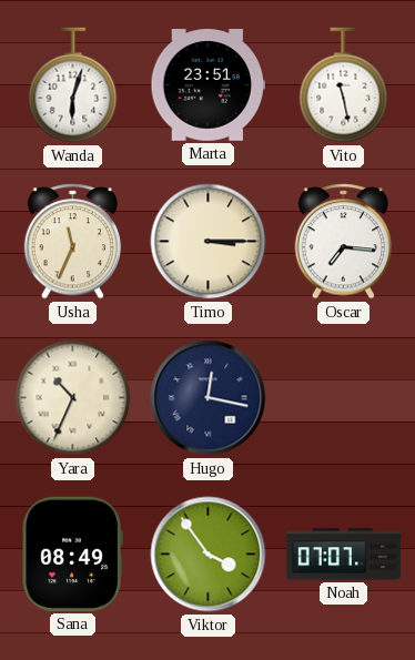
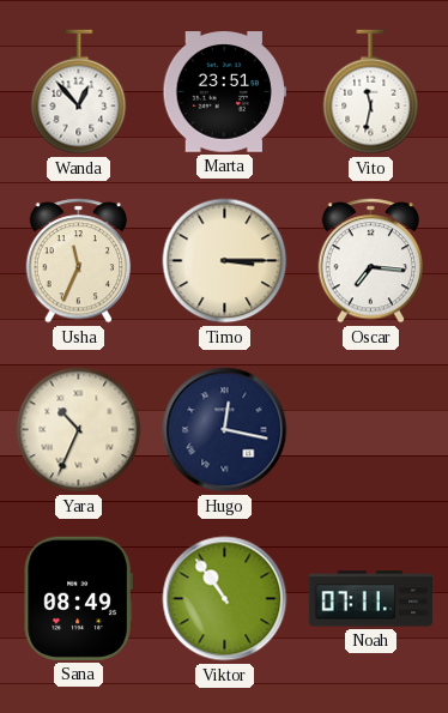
Wanda: 6:03 -> 12:53
Vito: 11:28 -> 11:32
Viktor: 3:54 -> 10:54
Noah: 07:07 -> 07:11
